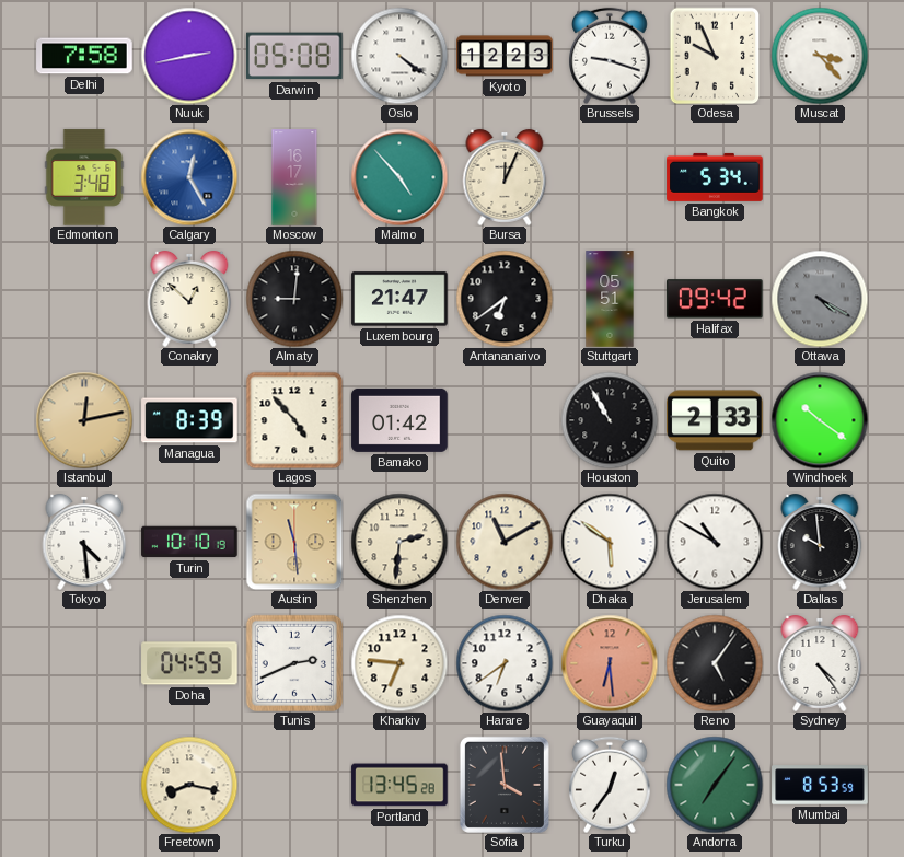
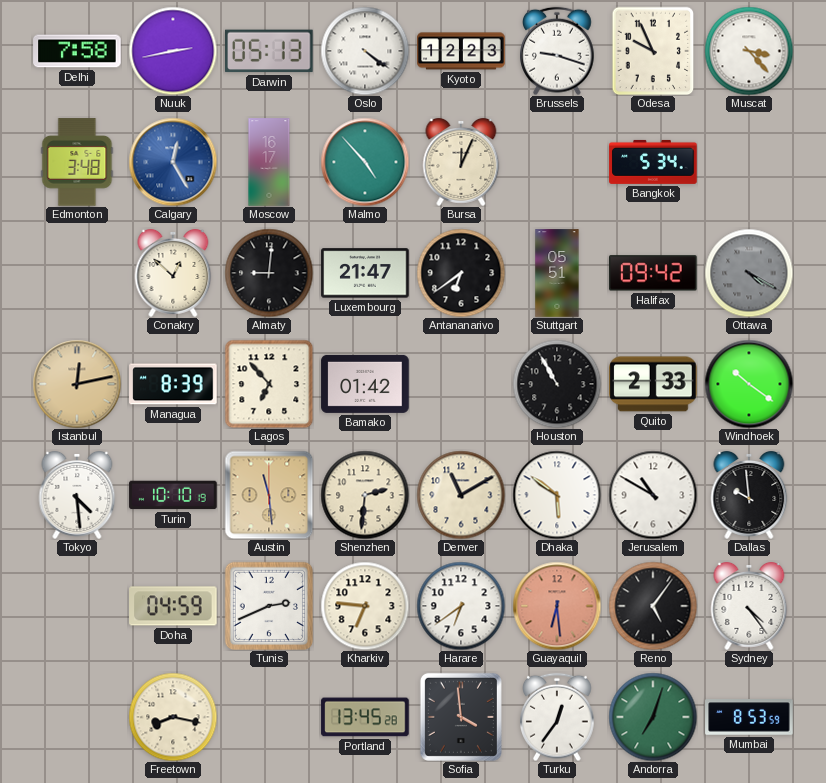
Darwin: 05:08 -> 05:13
Lagos: 4:53 -> 6:53
Andorra: 7:06 -> 7:03
